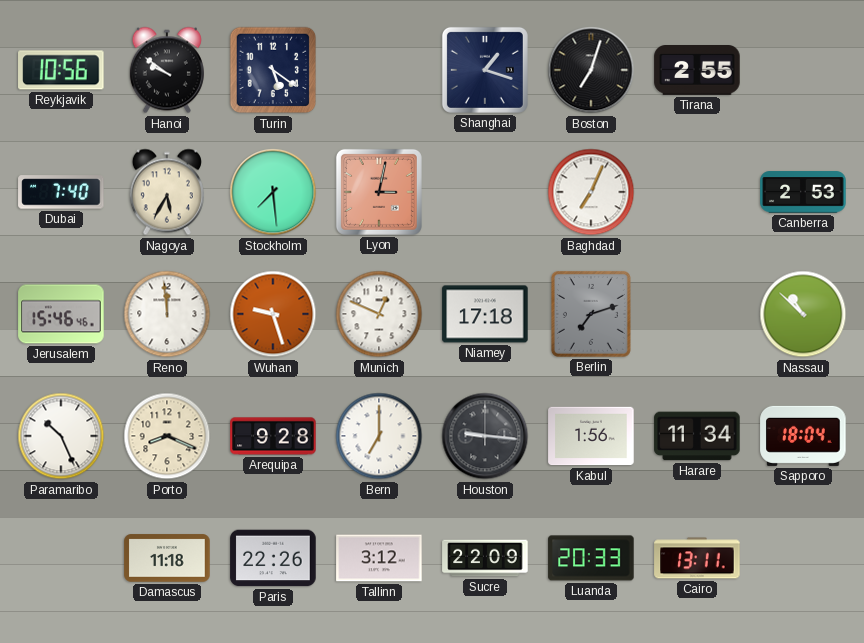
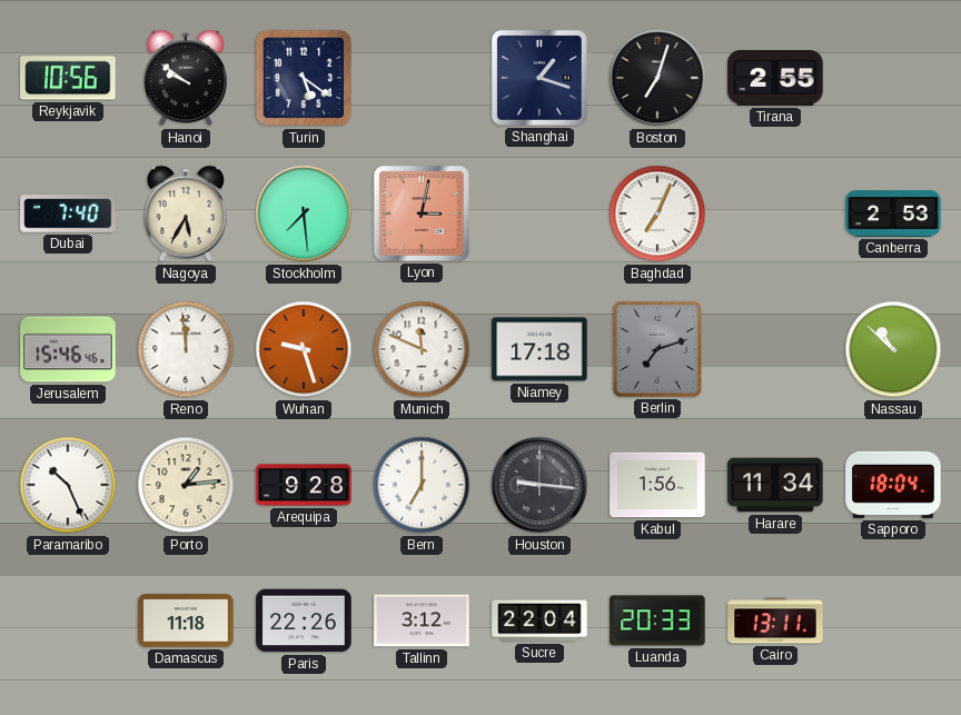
Munich: 12:49 -> 11:49
Porto: 8:19 -> 1:14
Sucre: 22:09 -> 22:04
